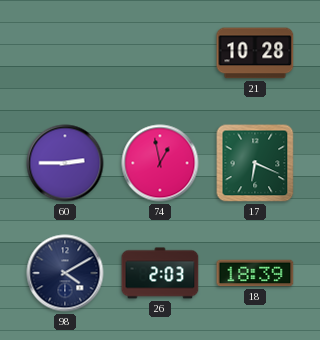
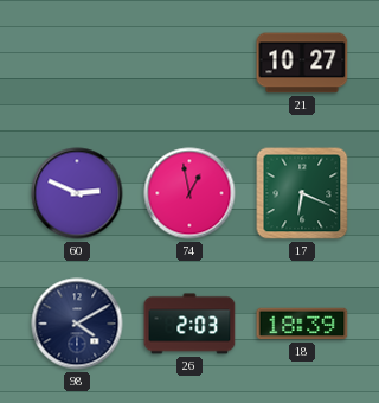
21: 10:28 -> 10:27
60: 2:45 -> 2:49
